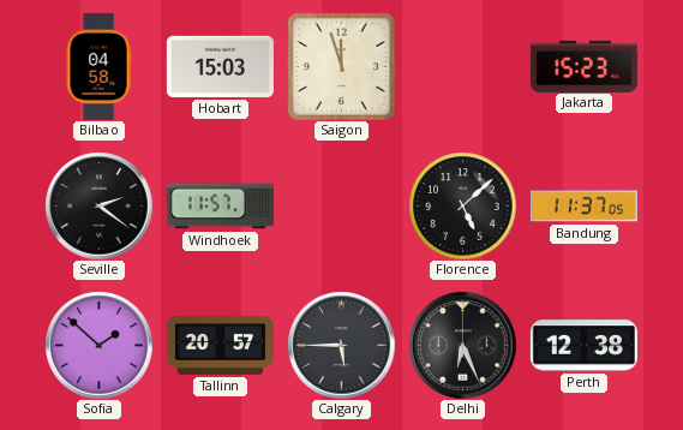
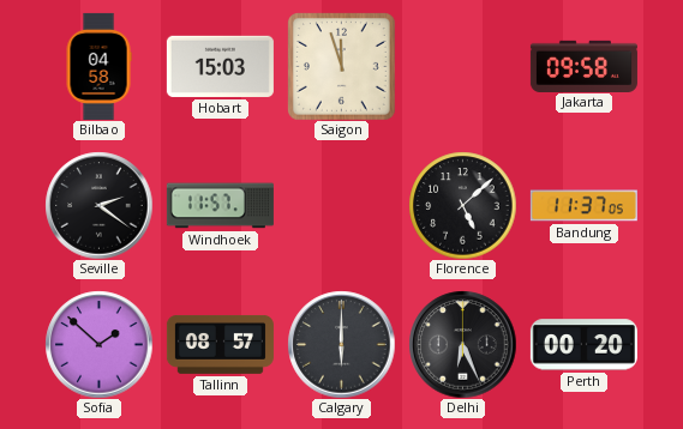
Jakarta: 15:23 -> 09:58
Tallinn: 20:57 -> 08:57
Calgary: 5:45 -> 6:00
Perth: 12:38 -> 00:20
